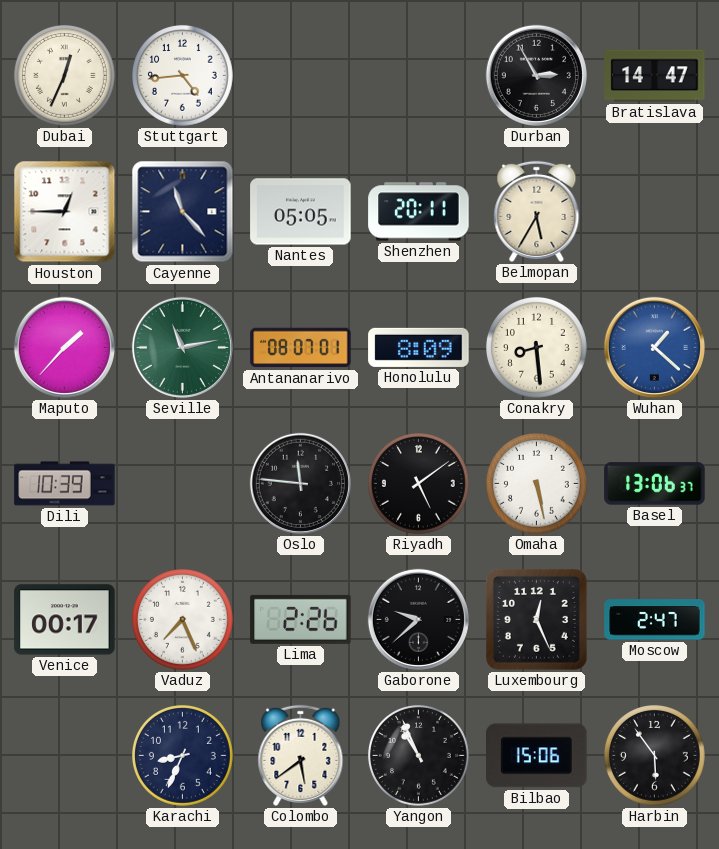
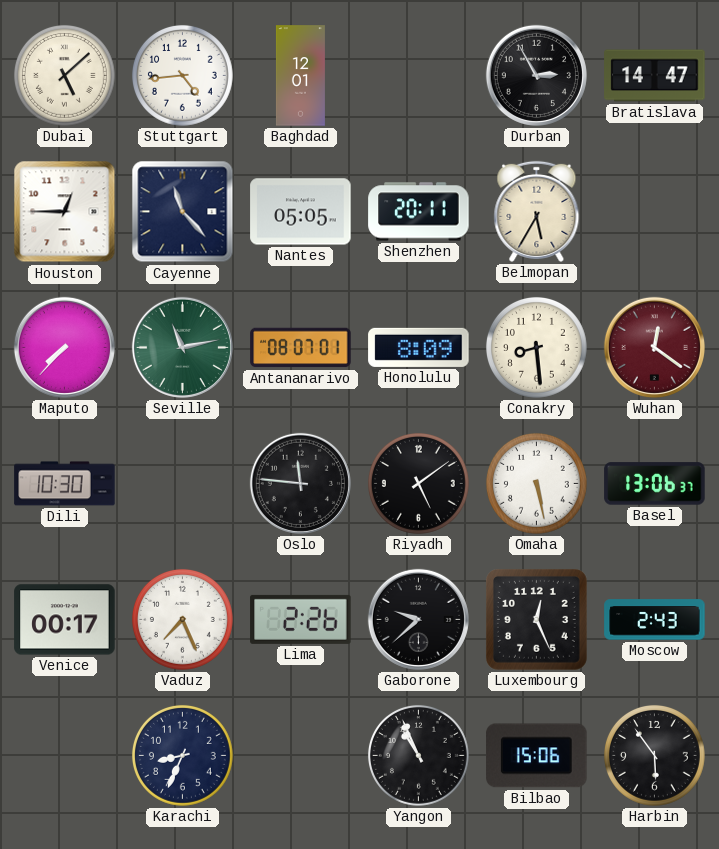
Dubai: 12:34 -> 5:08
Baghdad: none -> 12:01
Maputo: 1:37 -> 7:37
Wuhan: 1:22 -> 12:21
Wuhan dial: blue -> burgundy
Dili: 10:39 -> 10:30
Moscow: 2:47 -> 2:43
Colombo: 5:39 -> none
